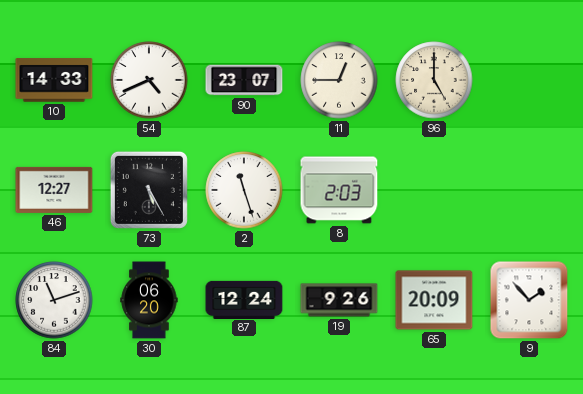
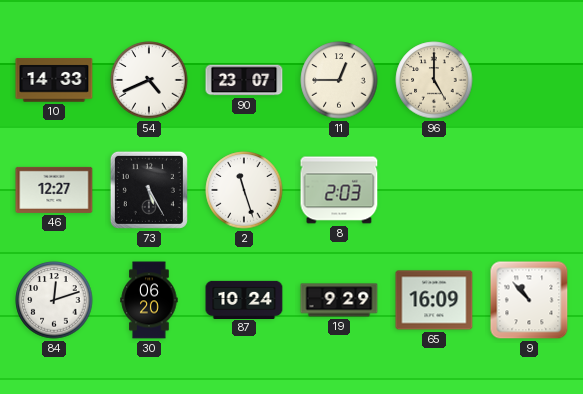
84: 11:12 -> 12:12
87: 12:24 -> 10:24
19: 9:26 -> 9:29
65: 20:09 -> 16:09
9: 1:53 -> 10:53
